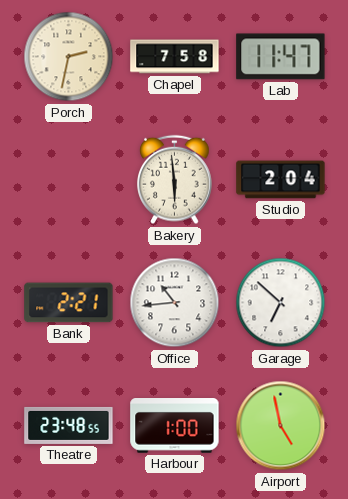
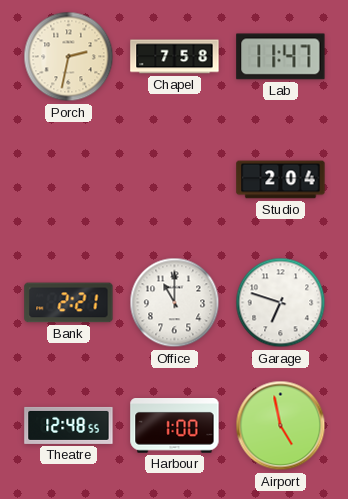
Bakery: 5:59 -> none
Office: 10:44 -> 11:00
Garage: 6:52 -> 6:48
Theatre: 23:48 -> 12:48
